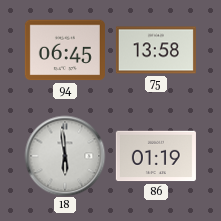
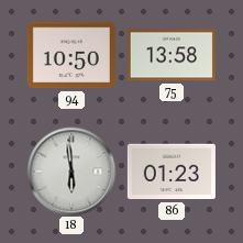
94: 06:45 -> 10:50
86: 01:19 -> 01:23
